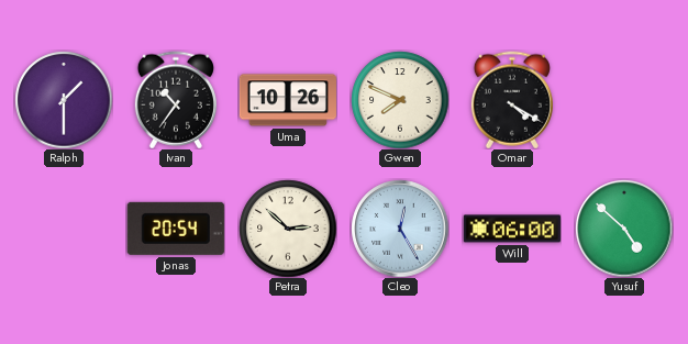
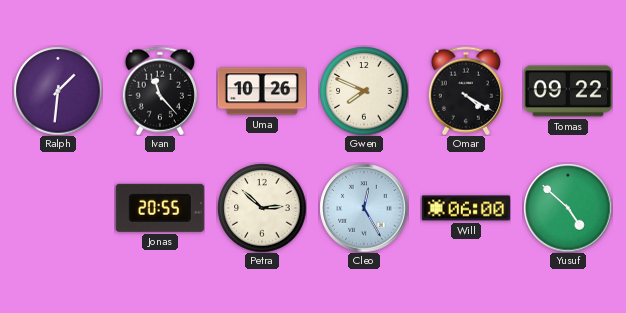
Ralph: 1:30 -> 1:31
Ivan: 10:36 -> 11:23
Tomas: none -> 09:22
Jonas: 20:54 -> 20:55
